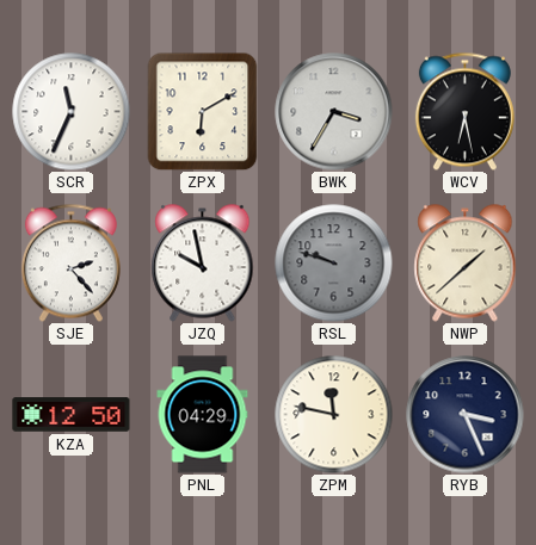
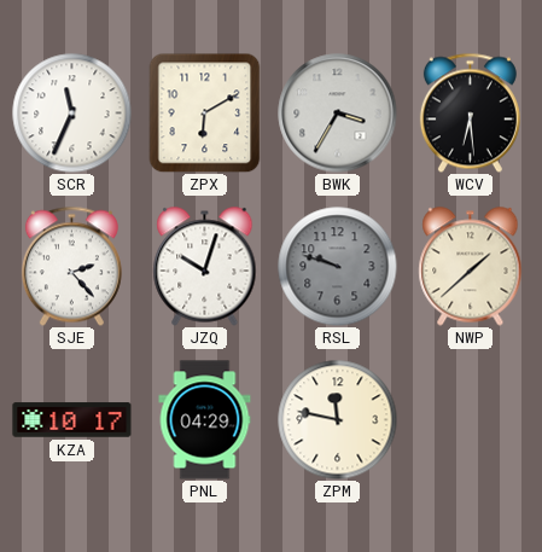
WCV: 6:28 -> 6:29
JZQ: 9:58 -> 10:03
KZA: 12:50 -> 10:17
RYB: 3:26 -> none
